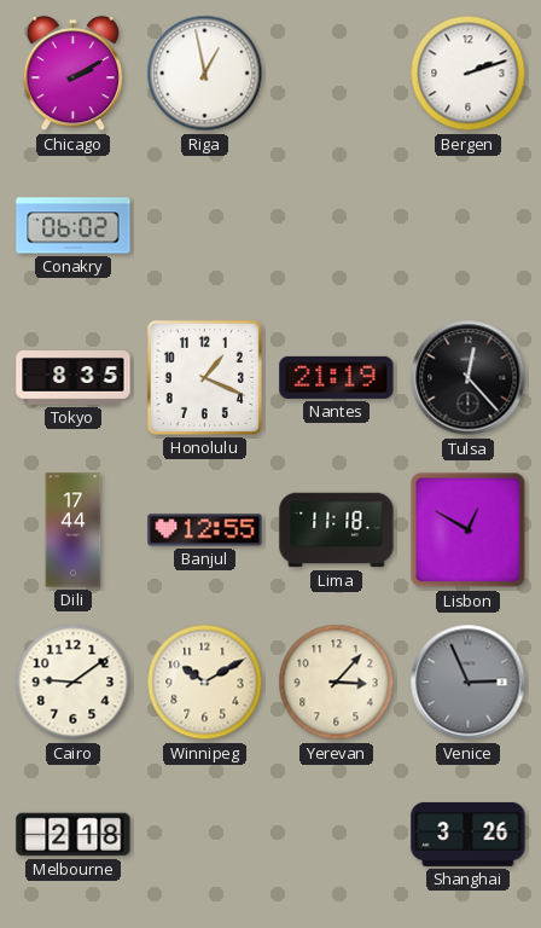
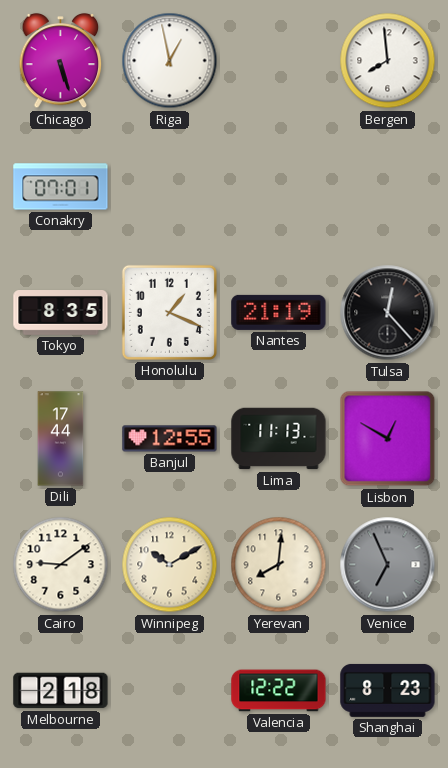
Chicago: 2:10 -> 5:27
Bergen: 2:12 -> 7:59
Conakry: 06:02 -> 07:01
Lima: 11:18 -> 11:13
Yerevan: 3:07 -> 8:01
Venice: 2:56 -> 6:56
Valencia: none -> 12:22
Shanghai: 3:26 -> 8:23
